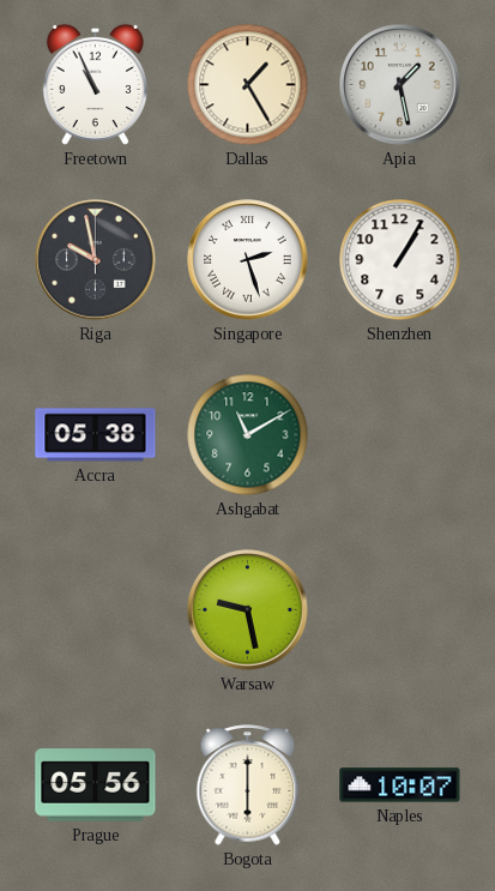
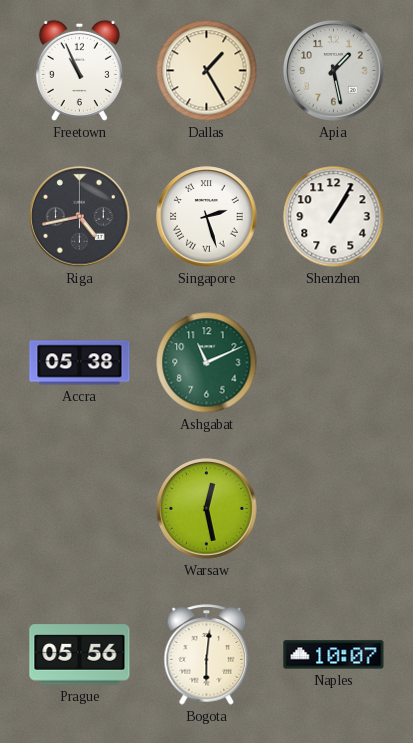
Riga: 9:58 -> 4:43
Ashgabat: 11:10 -> 11:11
Warsaw: 9:28 -> 12:28
Bogota: 6:00 -> 6:01
